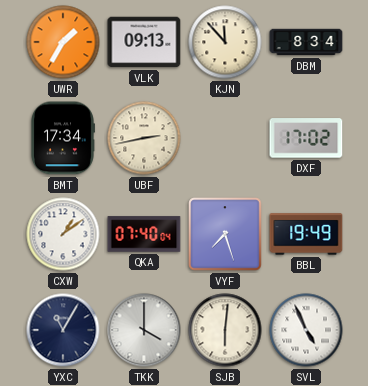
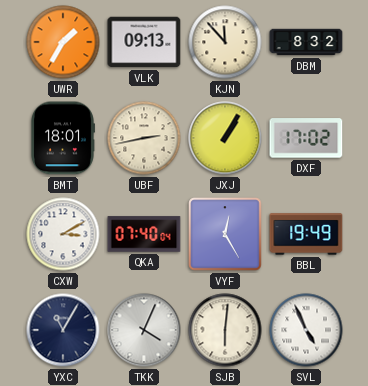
DBM: 8:34 -> 8:32
BMT: 17:34 -> 18:01
JXJ: none -> 1:05
CXW: 1:09 -> 3:10
VYF: 7:27 -> 12:25
TKK: 4:00 -> 4:04
